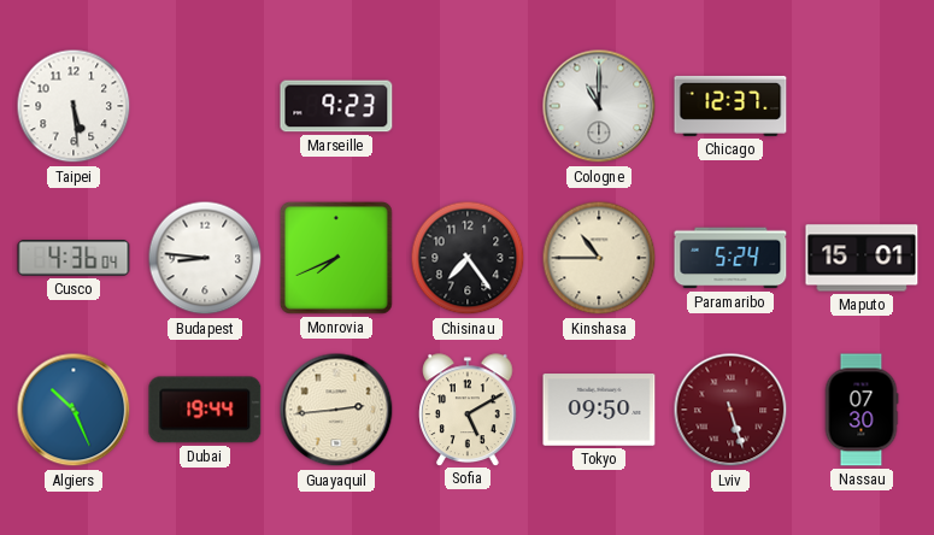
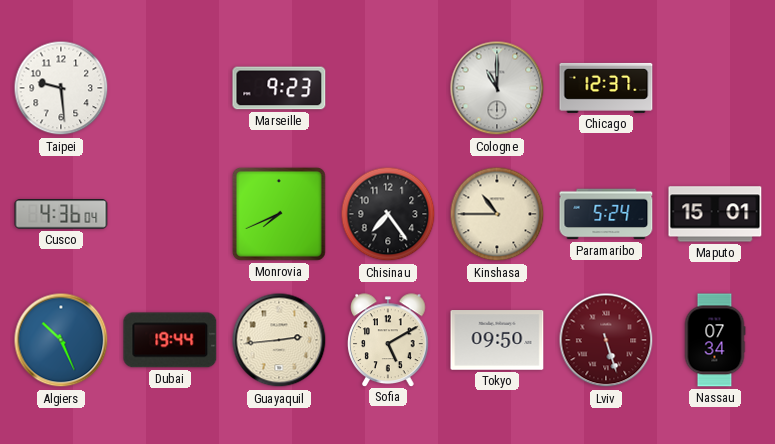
Taipei: 5:29 -> 9:29
Budapest: 8:46 -> none
Nassau: 07:30 -> 07:34
